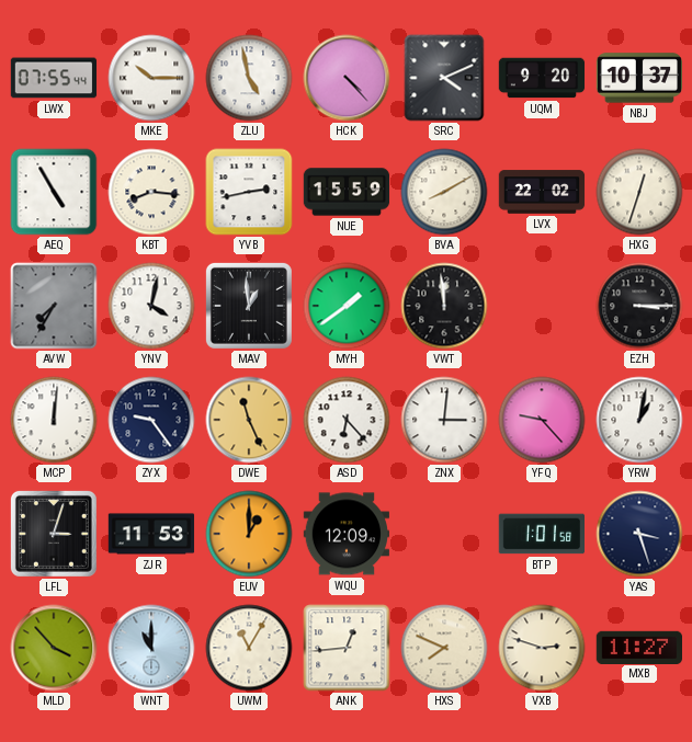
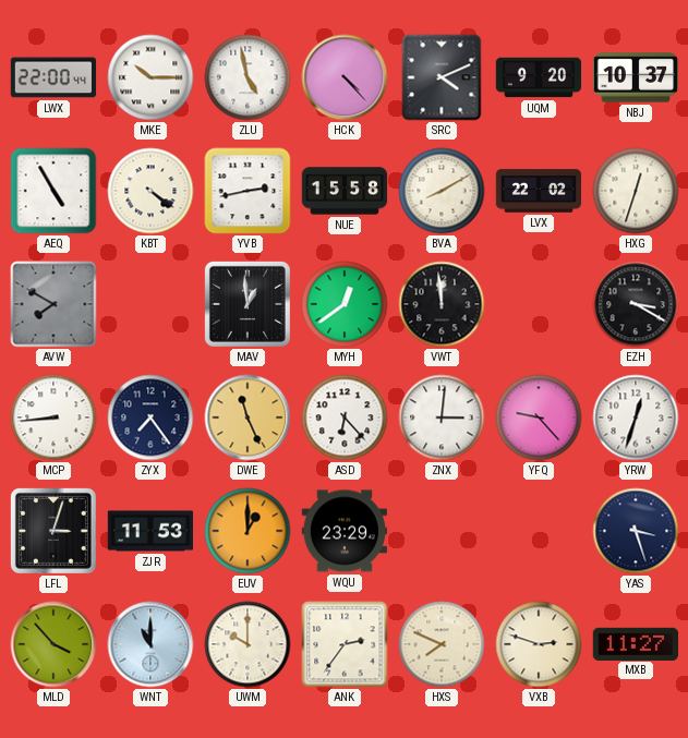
LWX: 07:55 -> 22:00
KBT: 8:16 -> 4:21
NUE: 15:59 -> 15:58
AVW: 7:35 -> 7:50
YNV: 4:02 -> none
MYH: 1:39 -> 12:39
EZH: 3:15 -> 3:20
MCP: 12:01 -> 8:44
ZYX: 9:24 -> 7:24
YRW: 1:02 -> 12:33
WQU: 12:09 -> 23:29
BTP: 1:01 -> none
UWM: 11:05 -> 10:00
ANK: 12:44 -> 2:36
